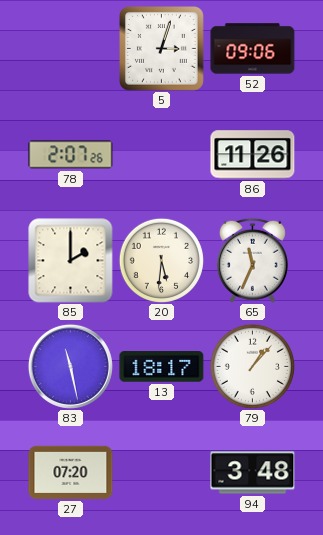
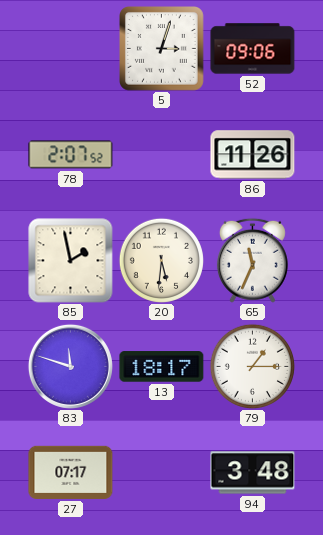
78: 2:07:26 -> 2:07:52
85: 2:00 -> 1:58
83: 11:28 -> 11:48
79: 1:07 -> 1:15
27: 07:20 -> 07:17
